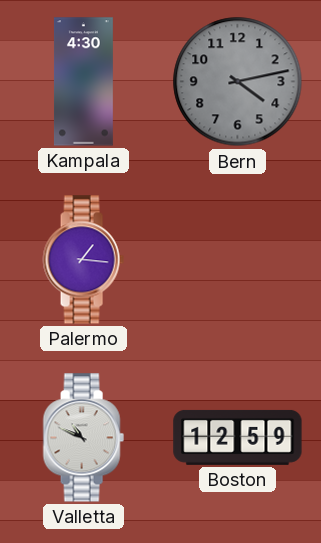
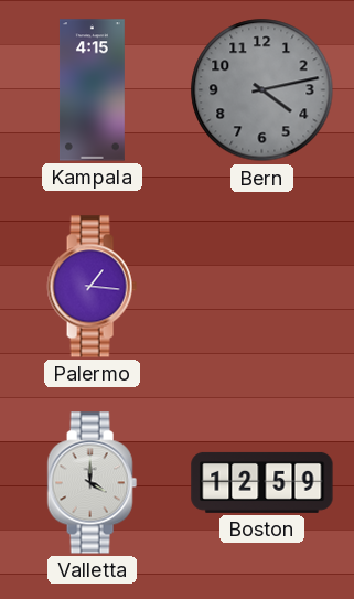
Kampala: 4:30 -> 4:15
Valletta: 10:49 -> 4:00
